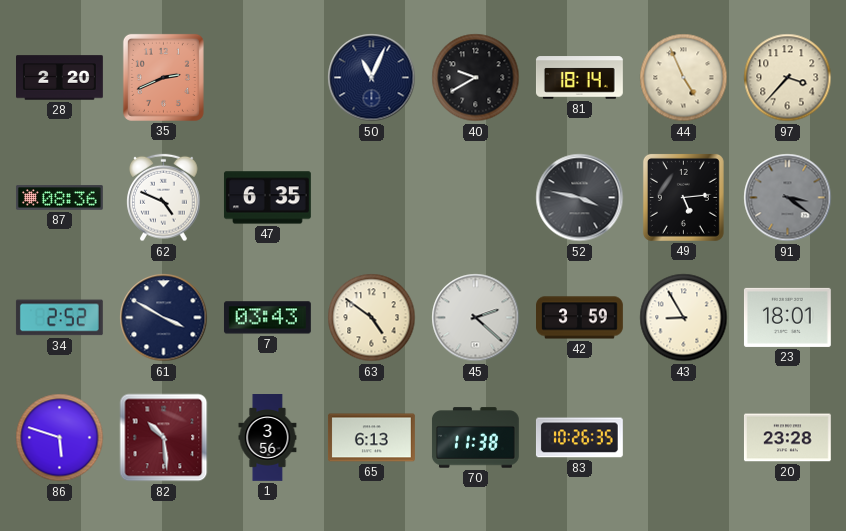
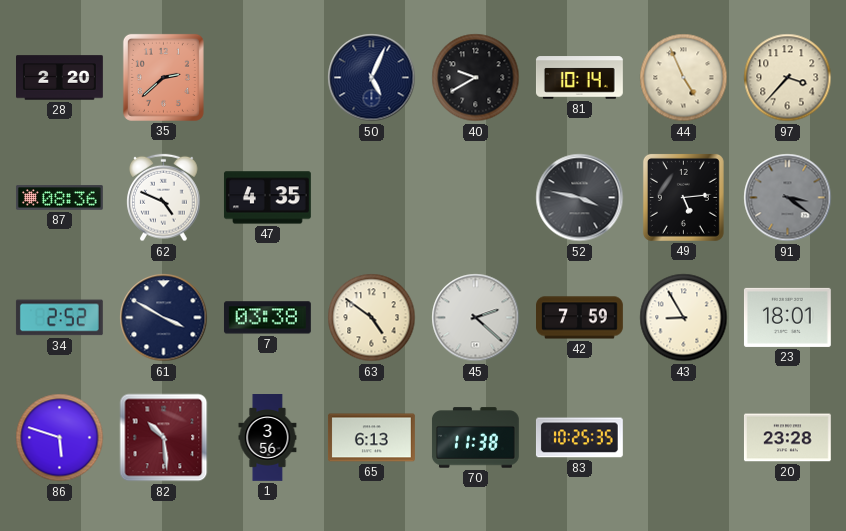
35: 2:41 -> 2:38
50: 11:04 -> 5:04
81: 18:14 -> 10:14
47: 6:35 -> 4:35
7: 03:43 -> 03:38
42: 3:59 -> 7:59
83: 10:26 -> 10:25
